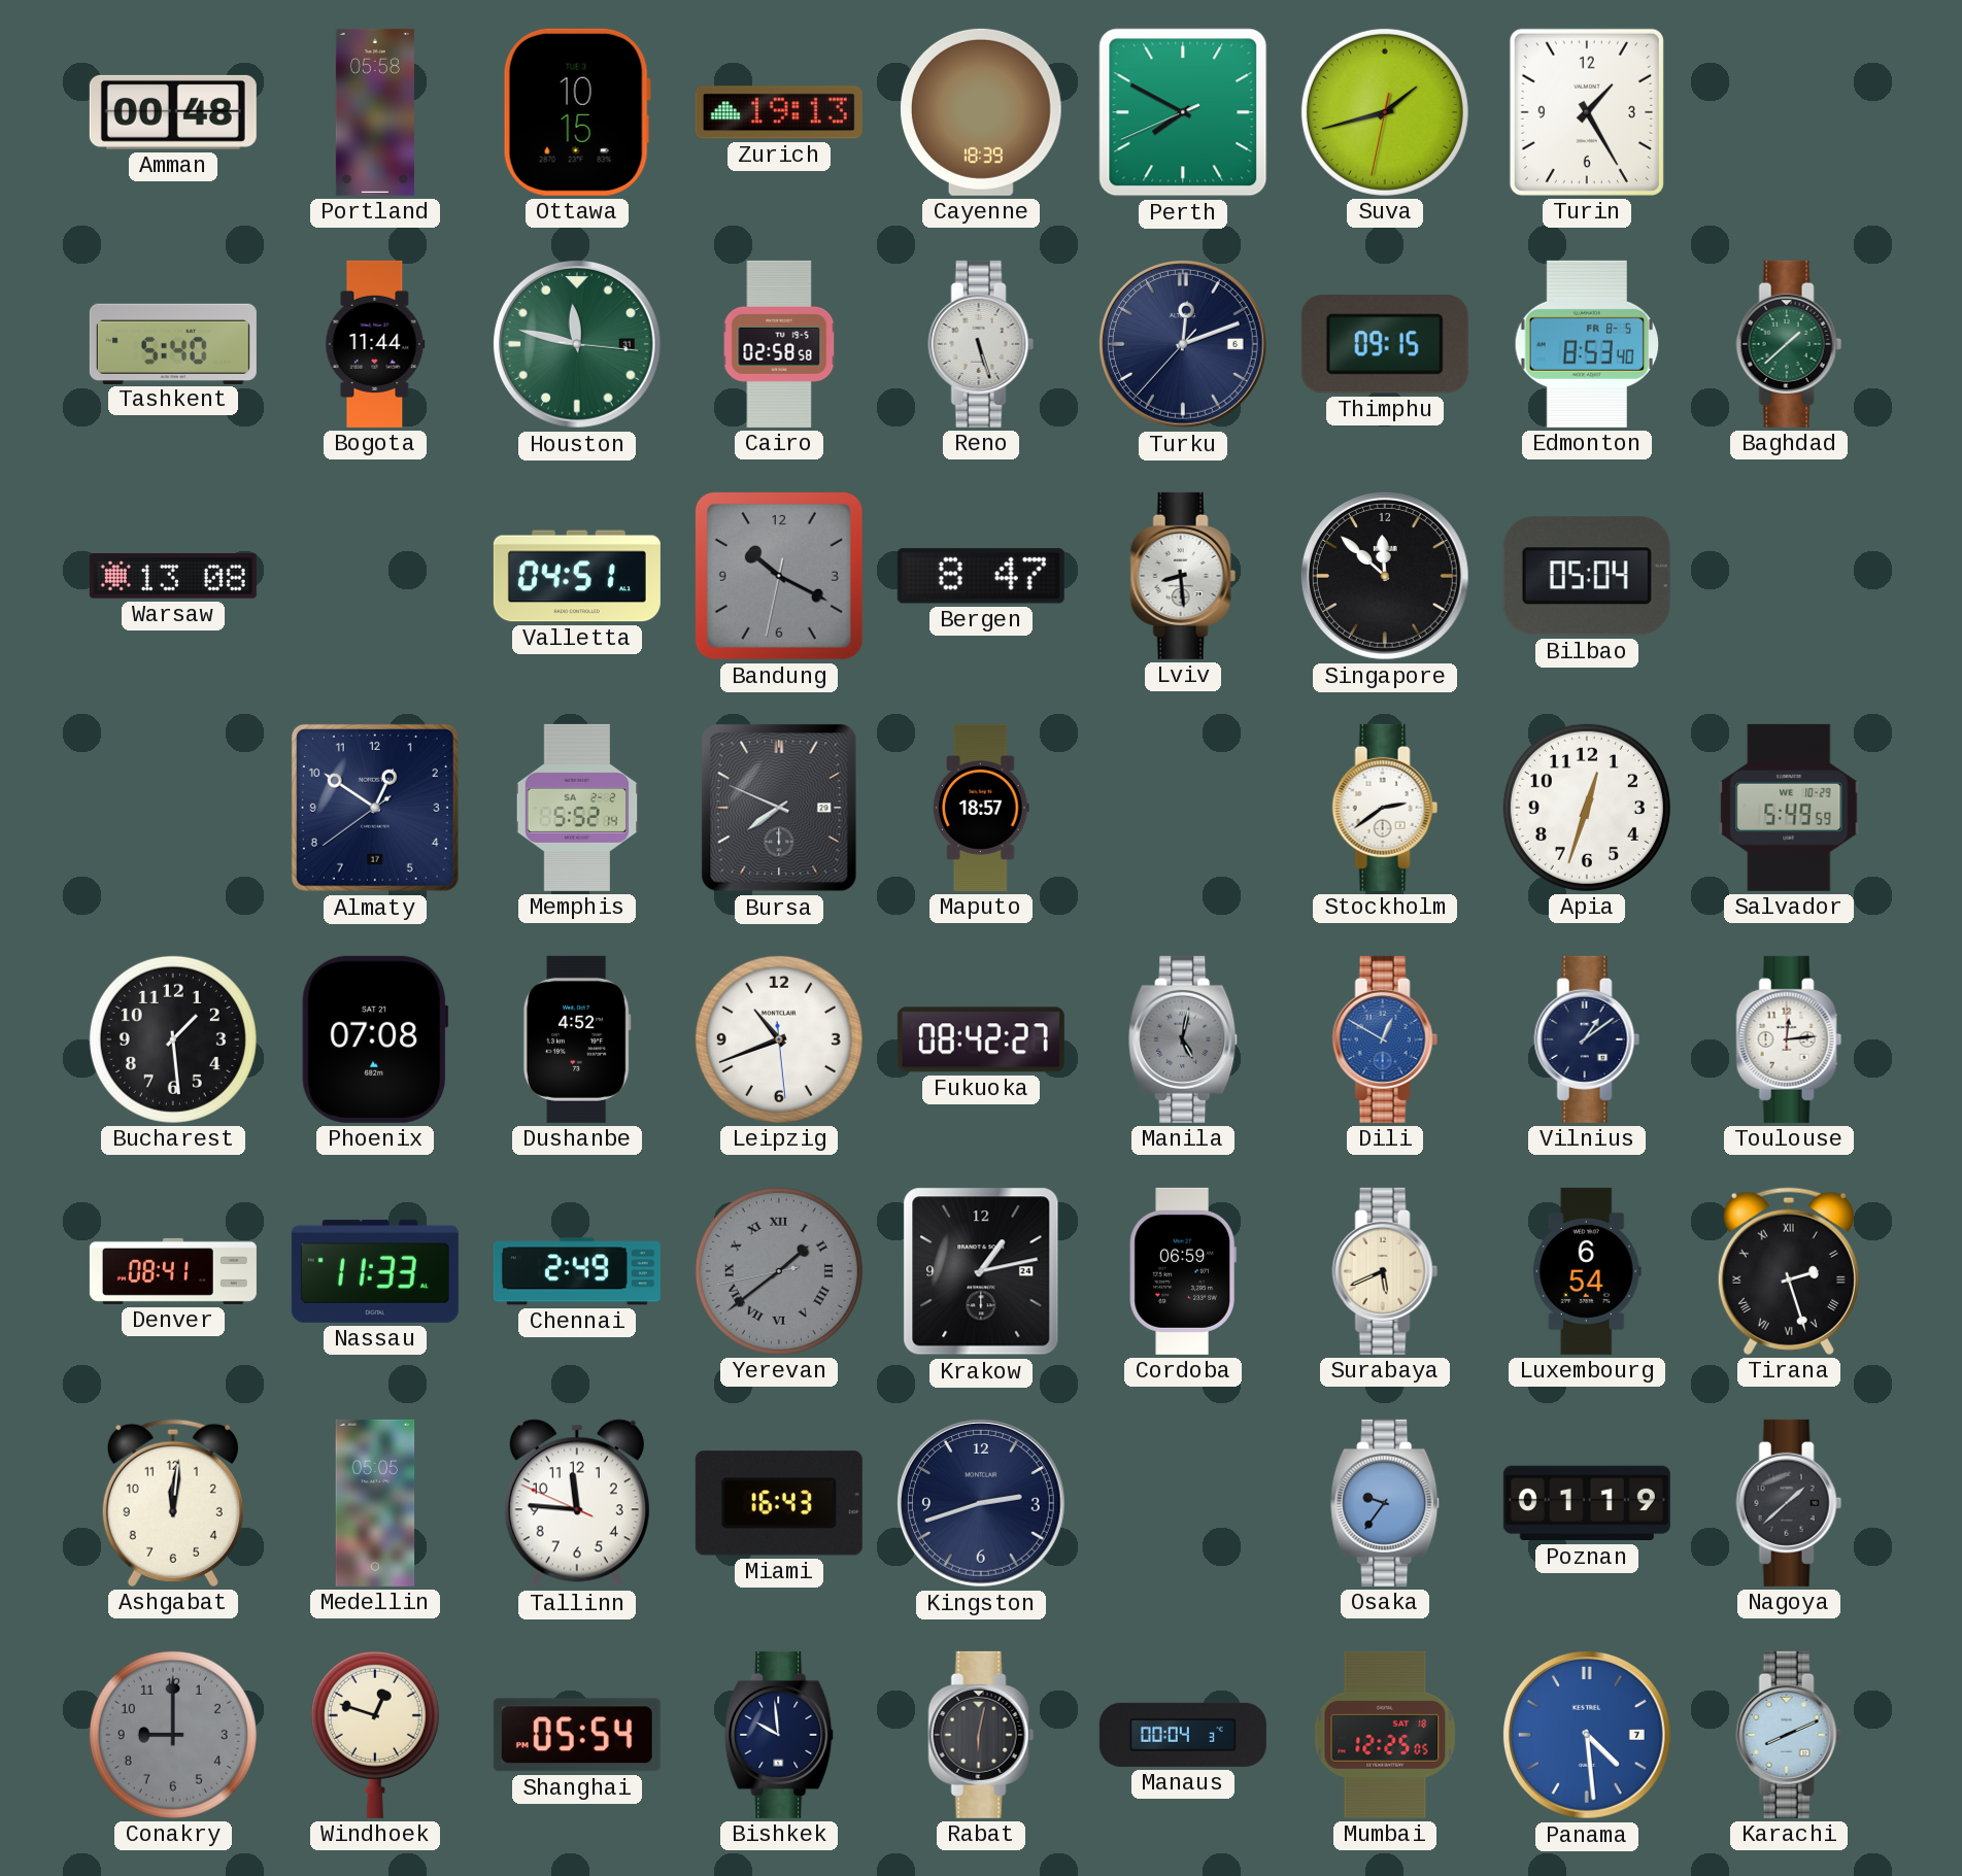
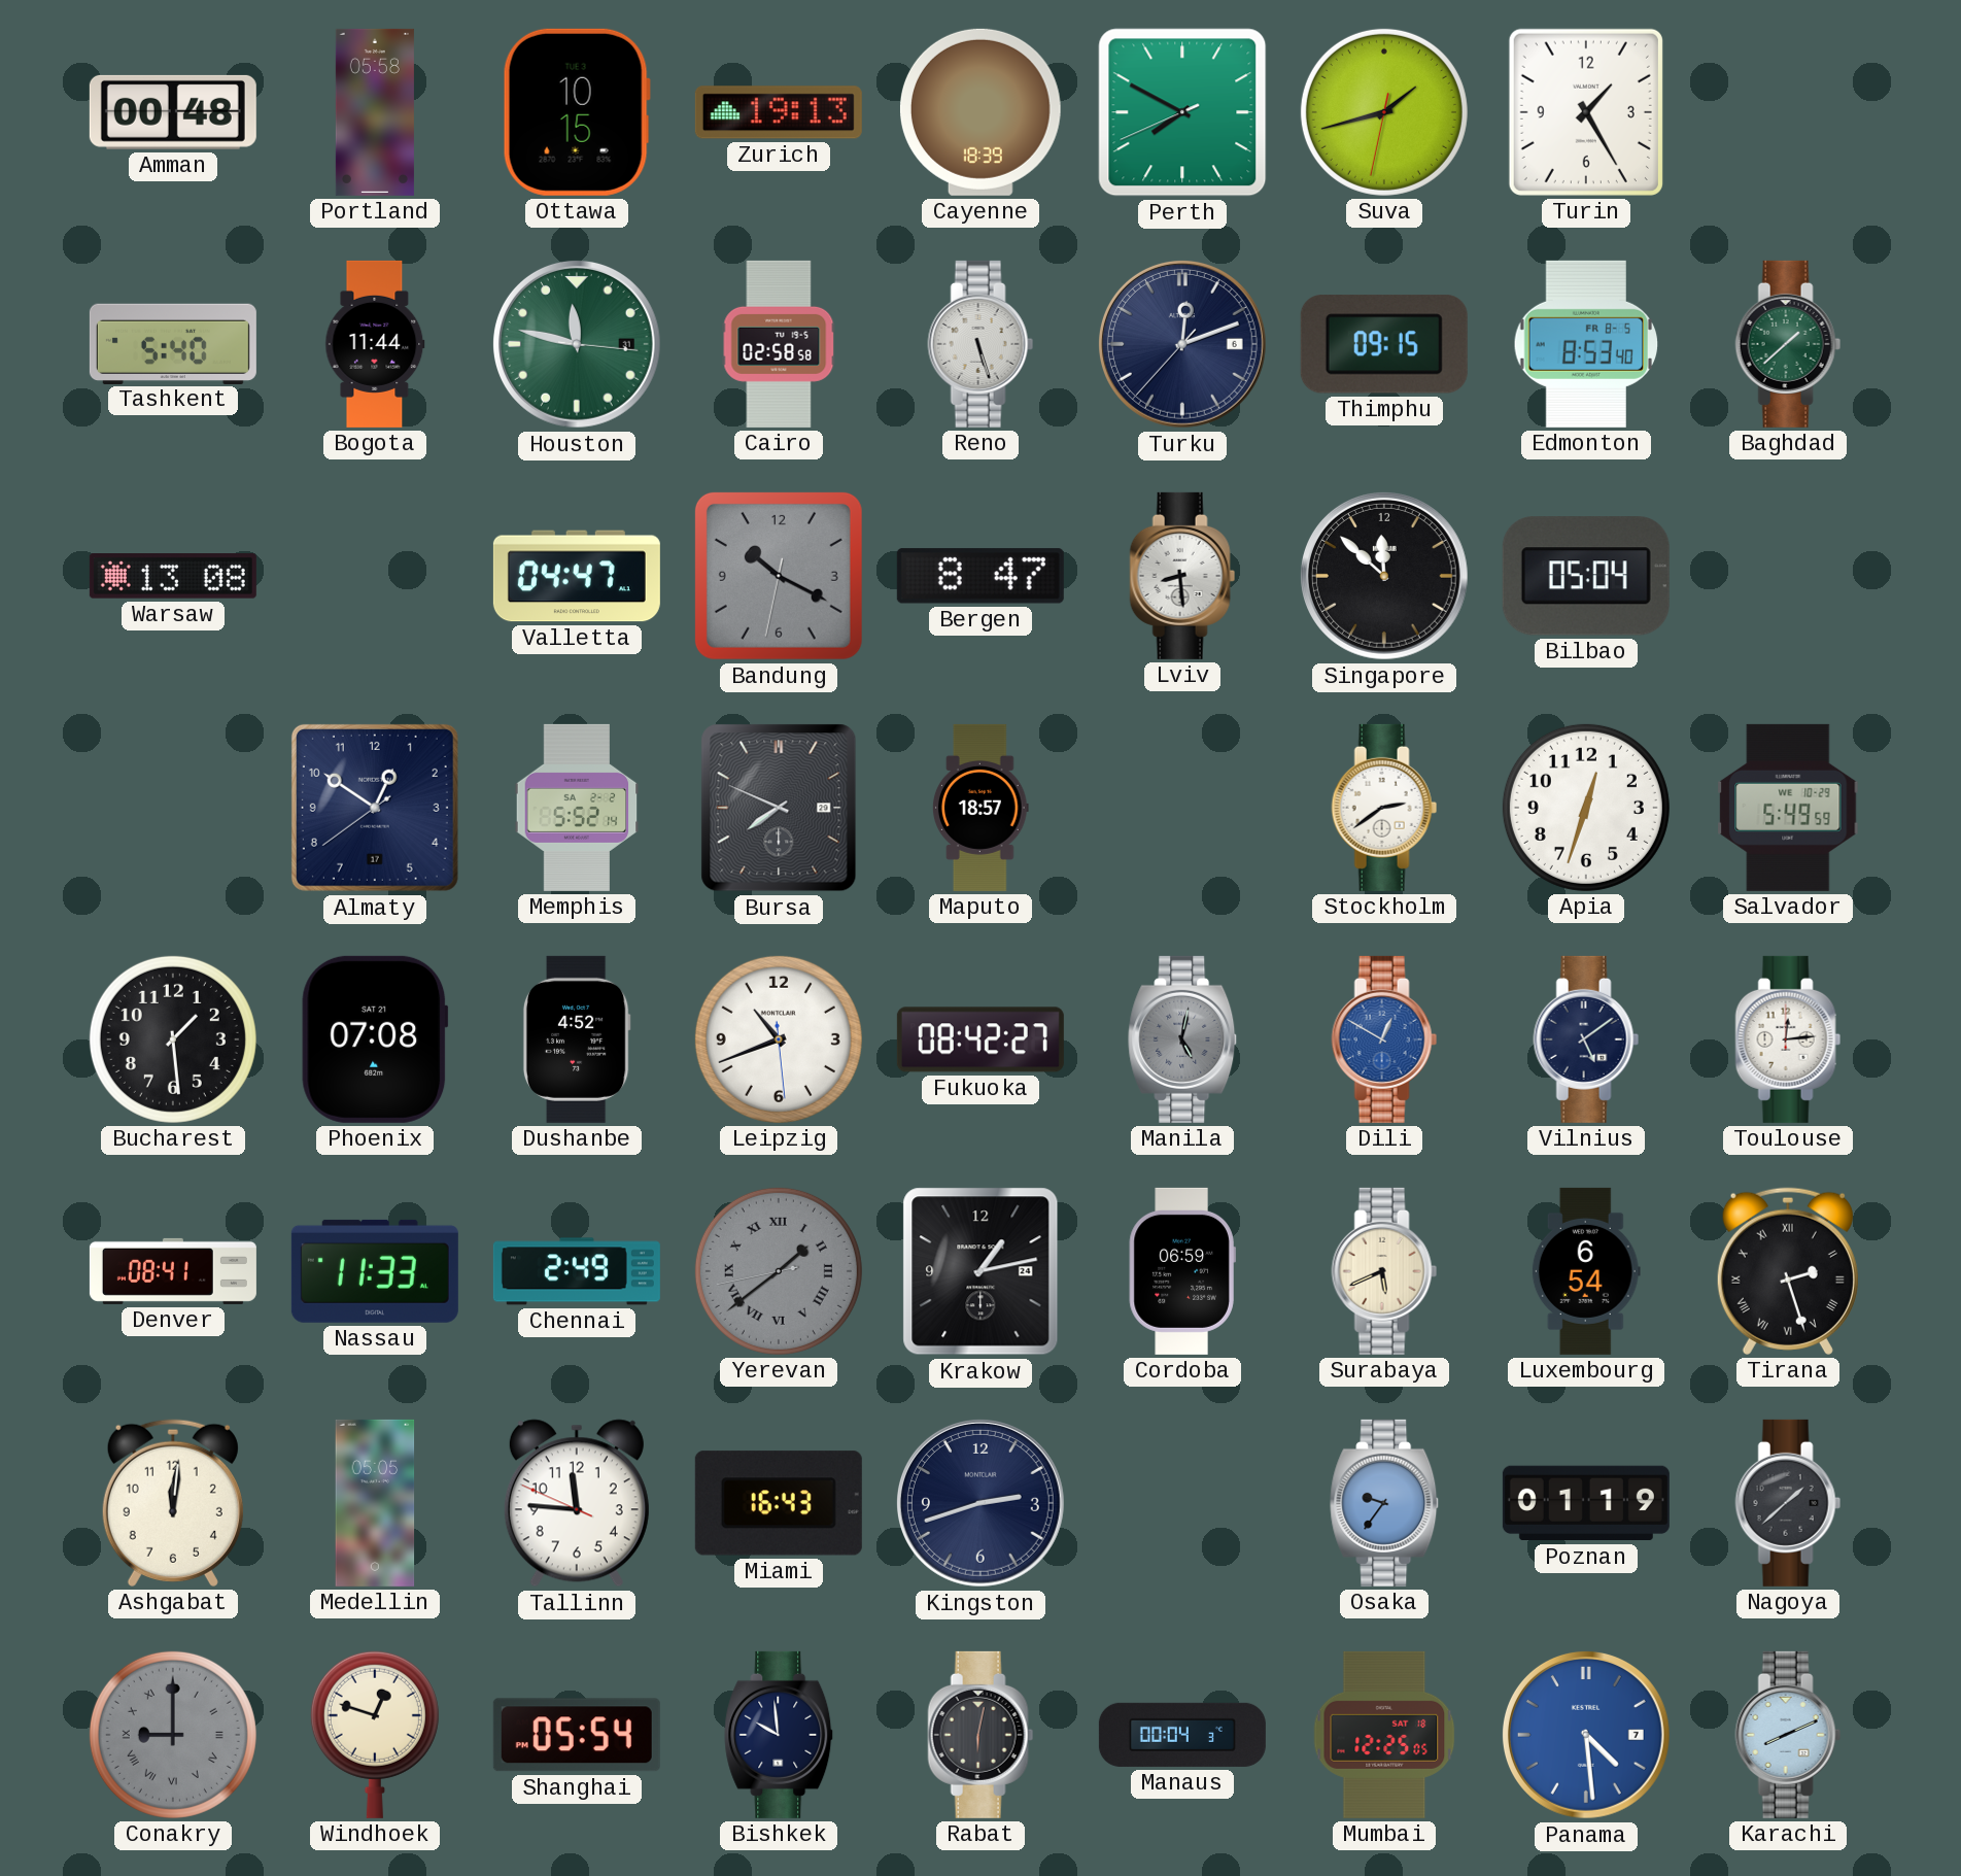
Valletta: 04:51 -> 04:47
Vilnius: 1:09 -> 5:09
Conakry numerals: Arabic -> Roman
